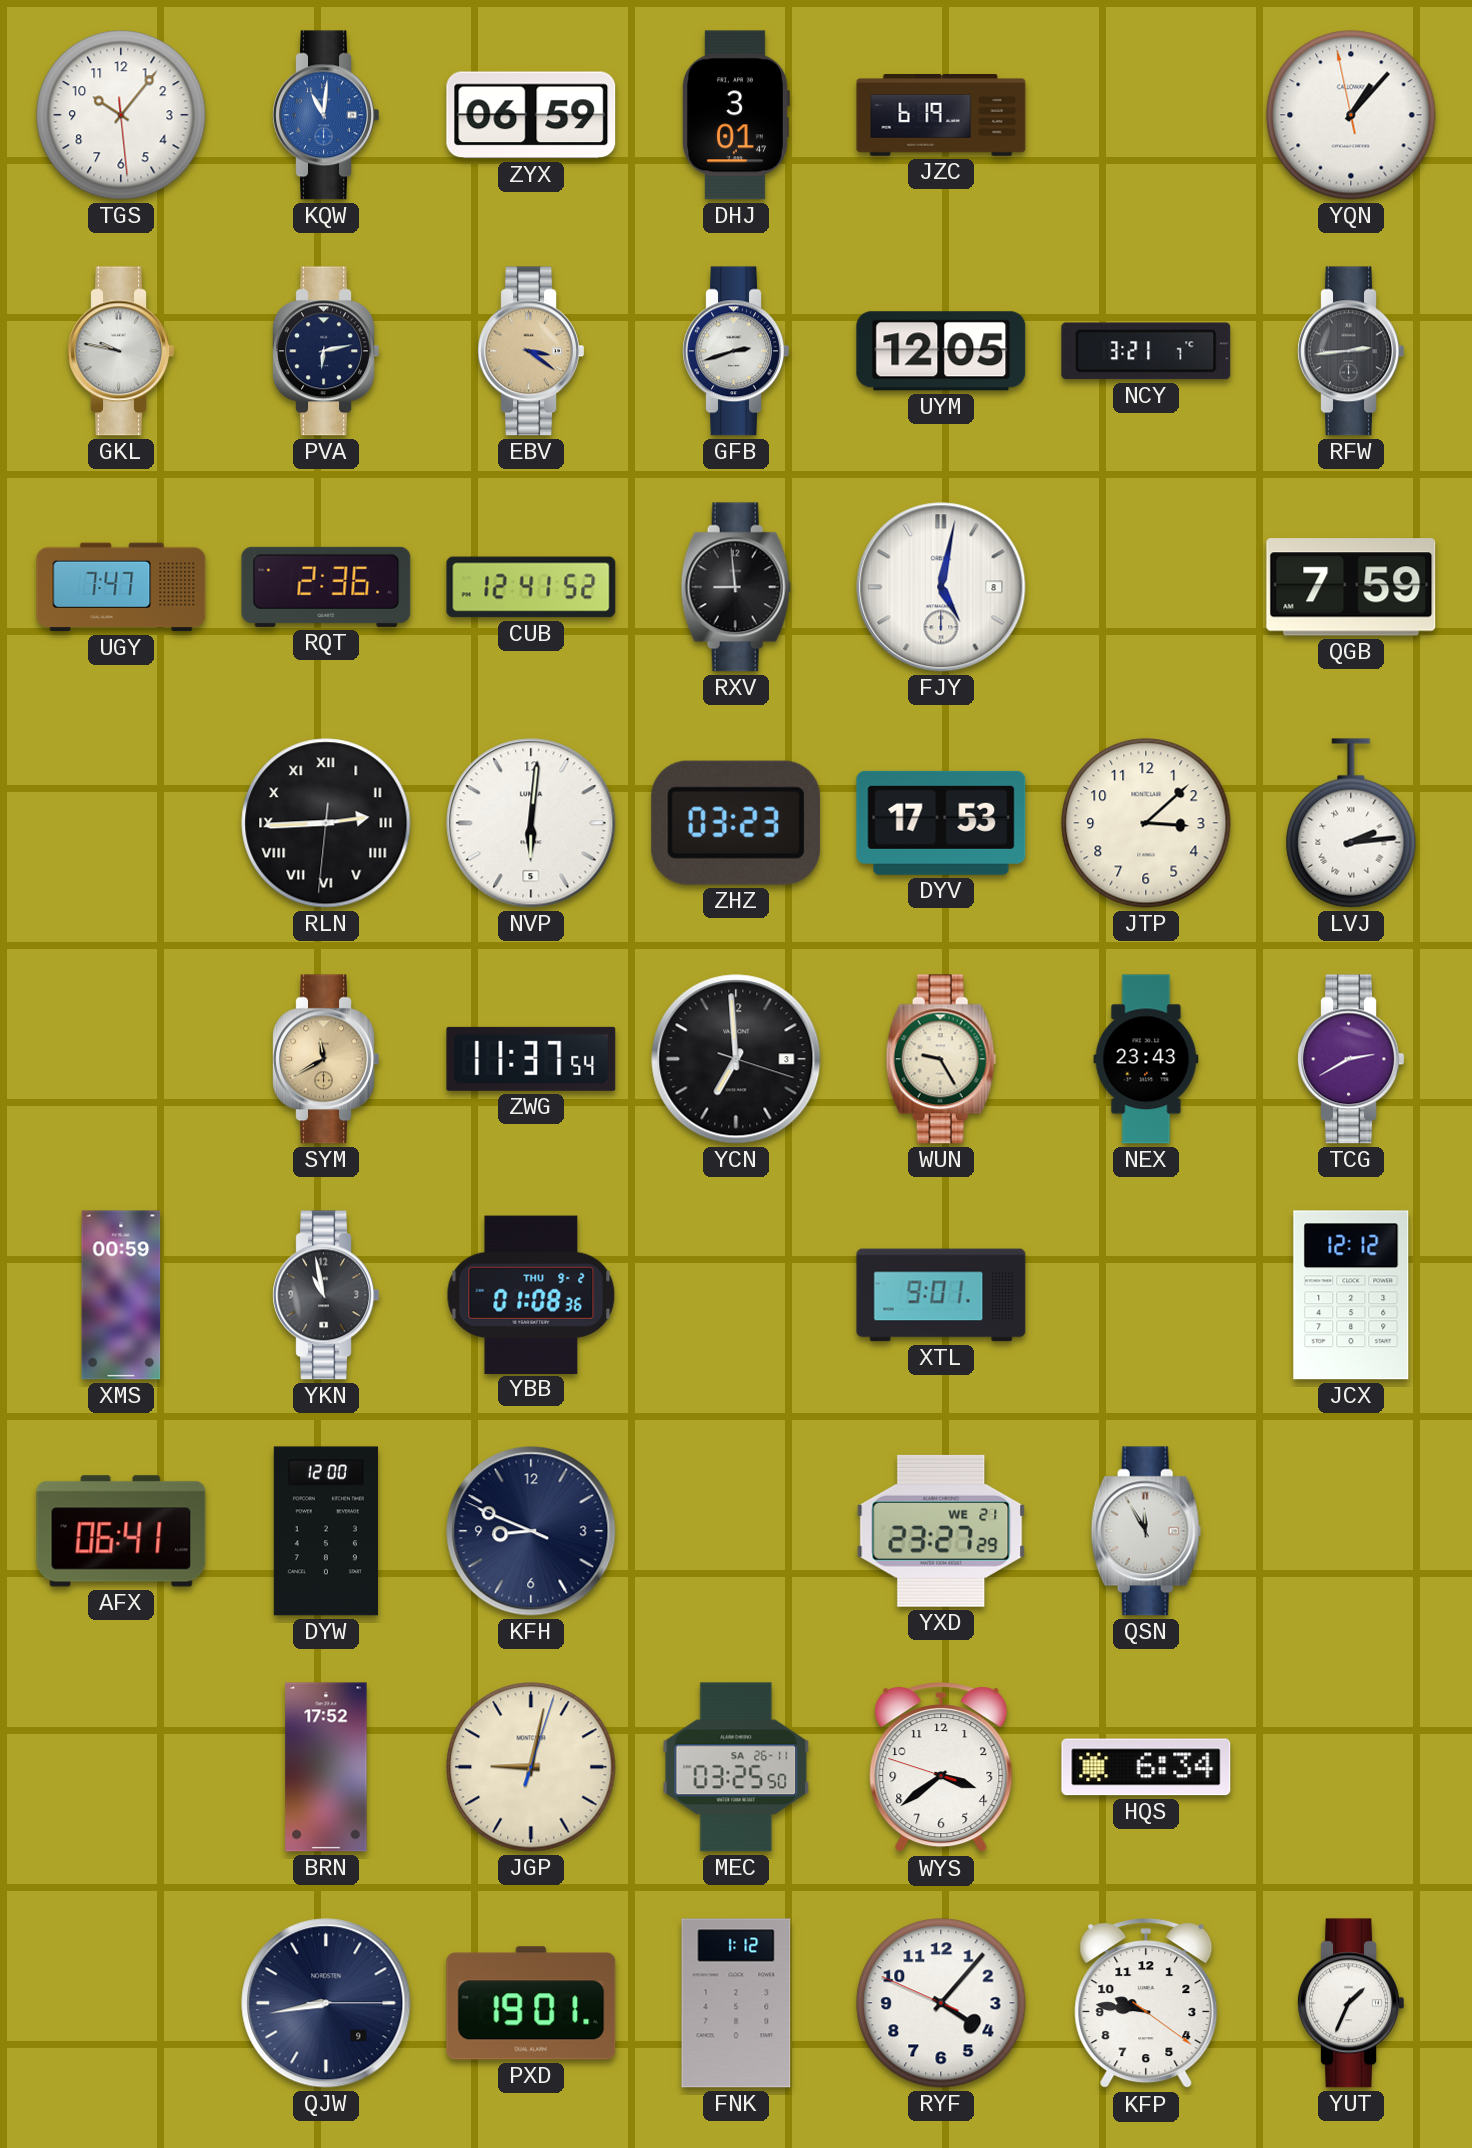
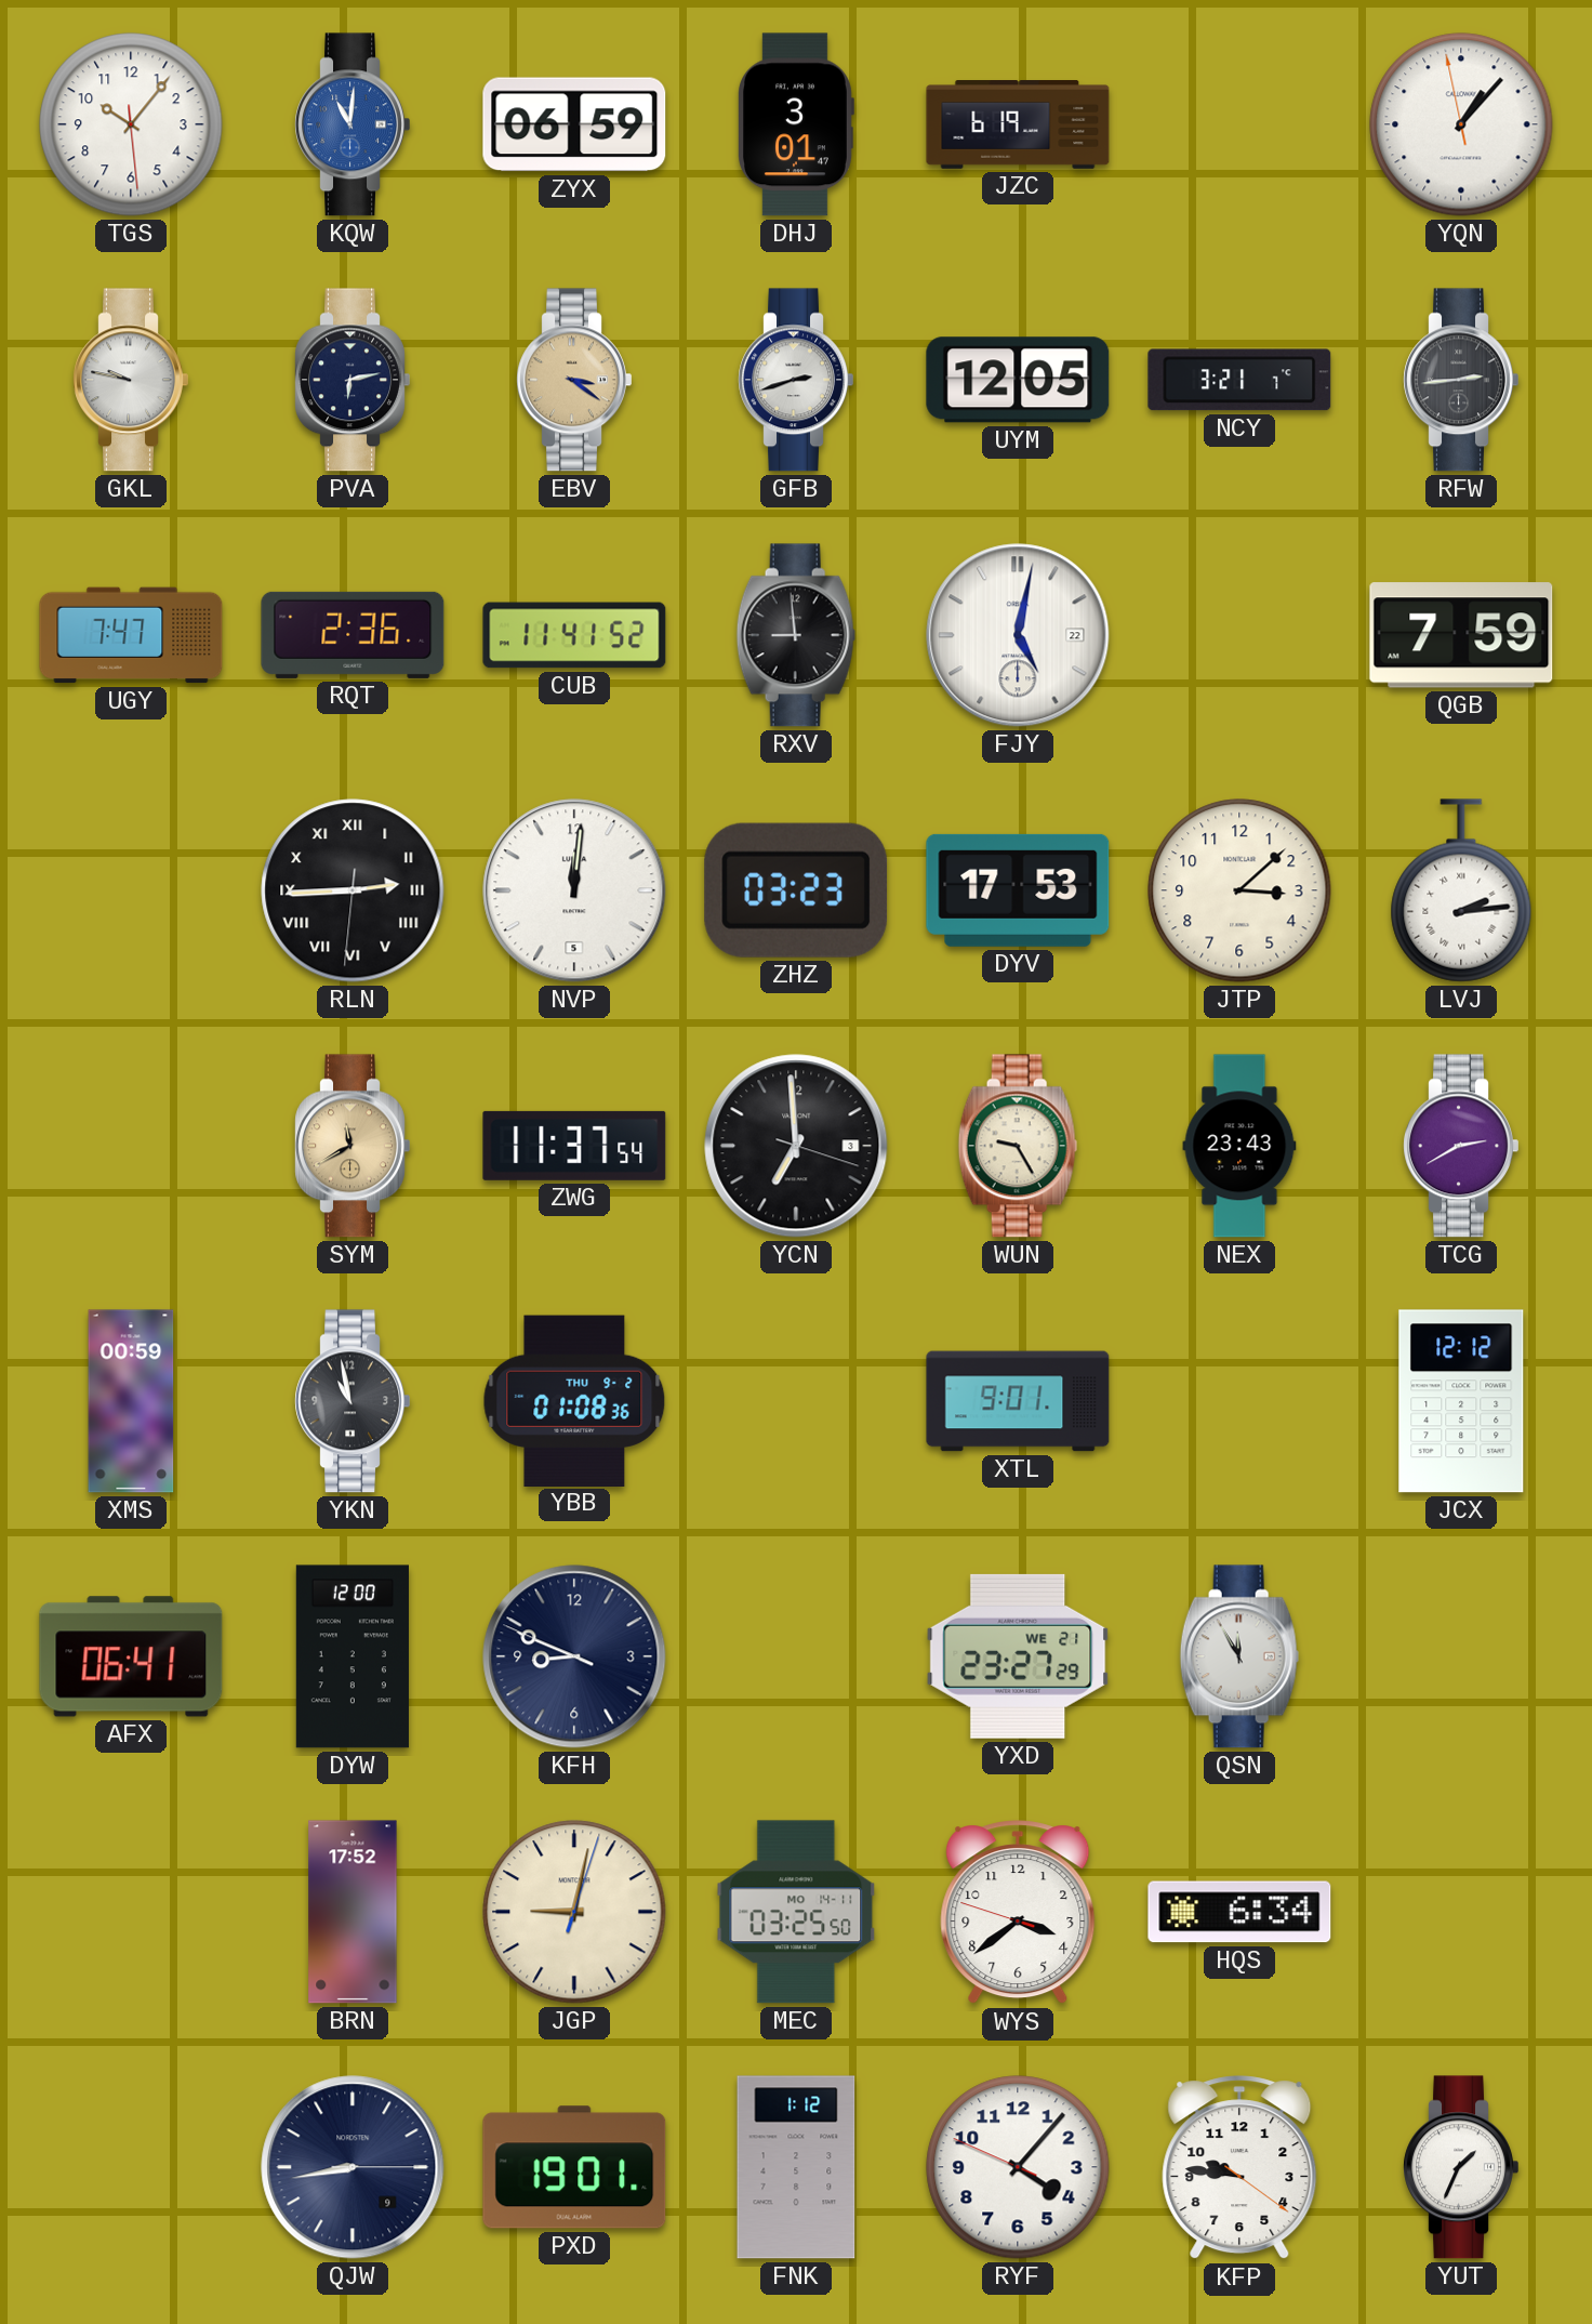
CUB: 12:41 -> 11:41
FJY date: 8 -> 22
NVP: 6:01 -> 12:01
MEC date: SA 26-11 -> MO 14-11
